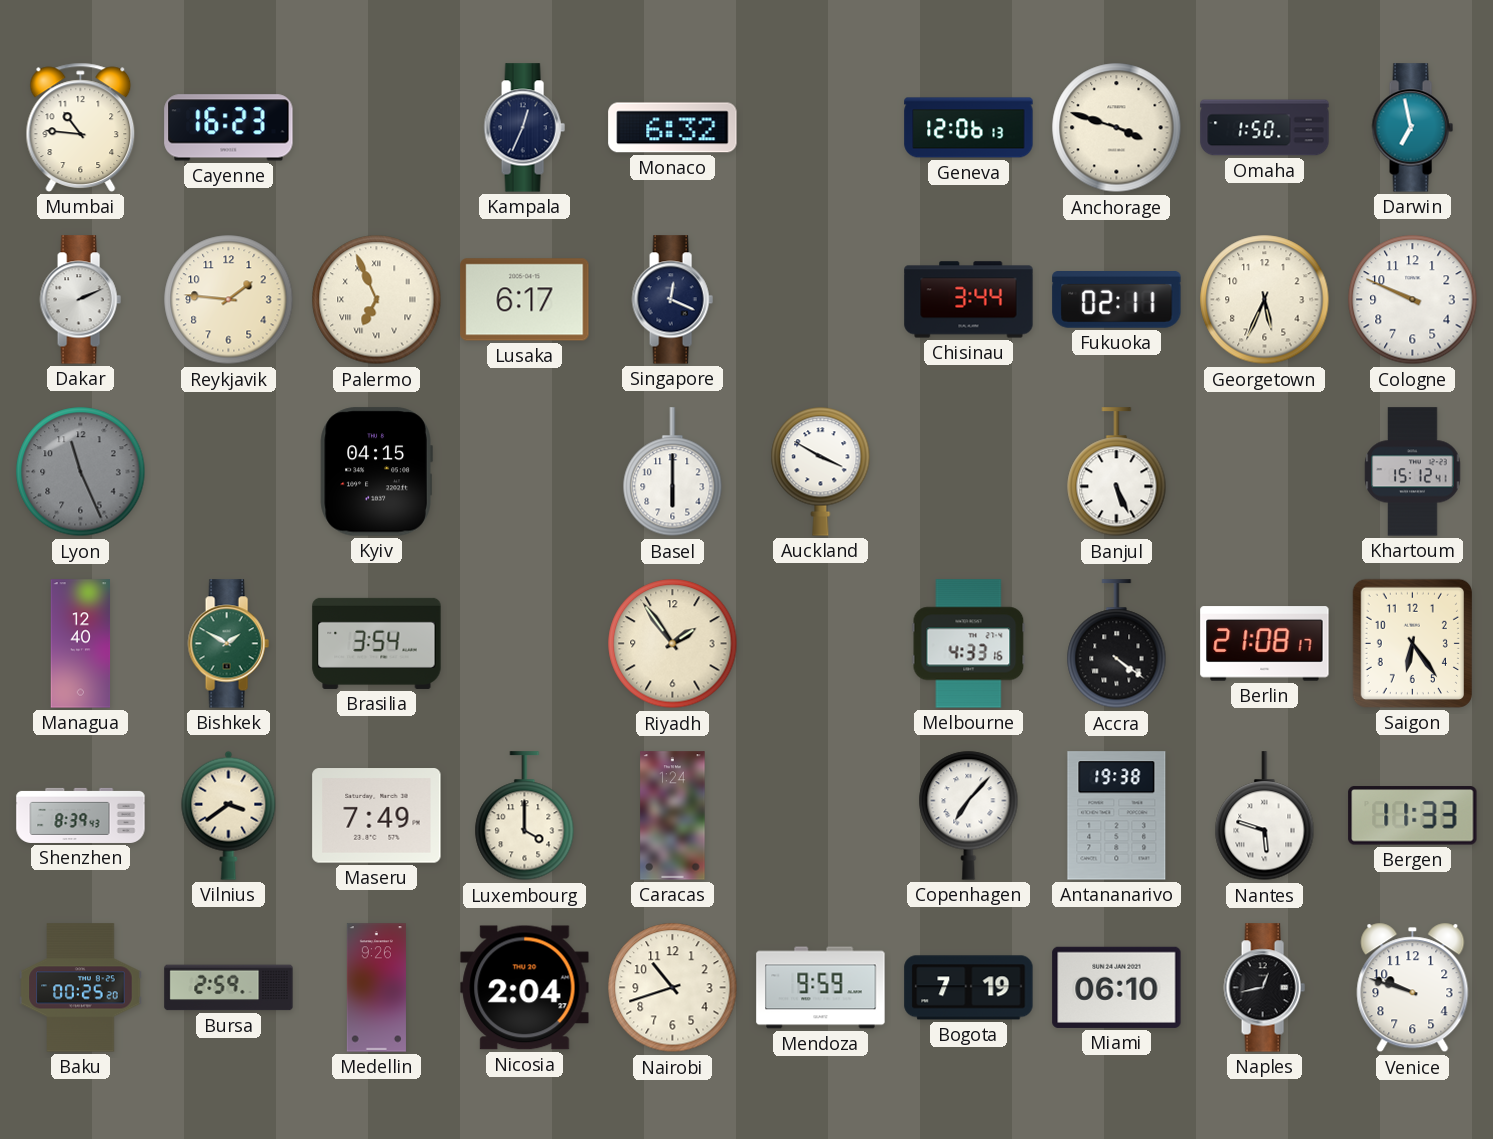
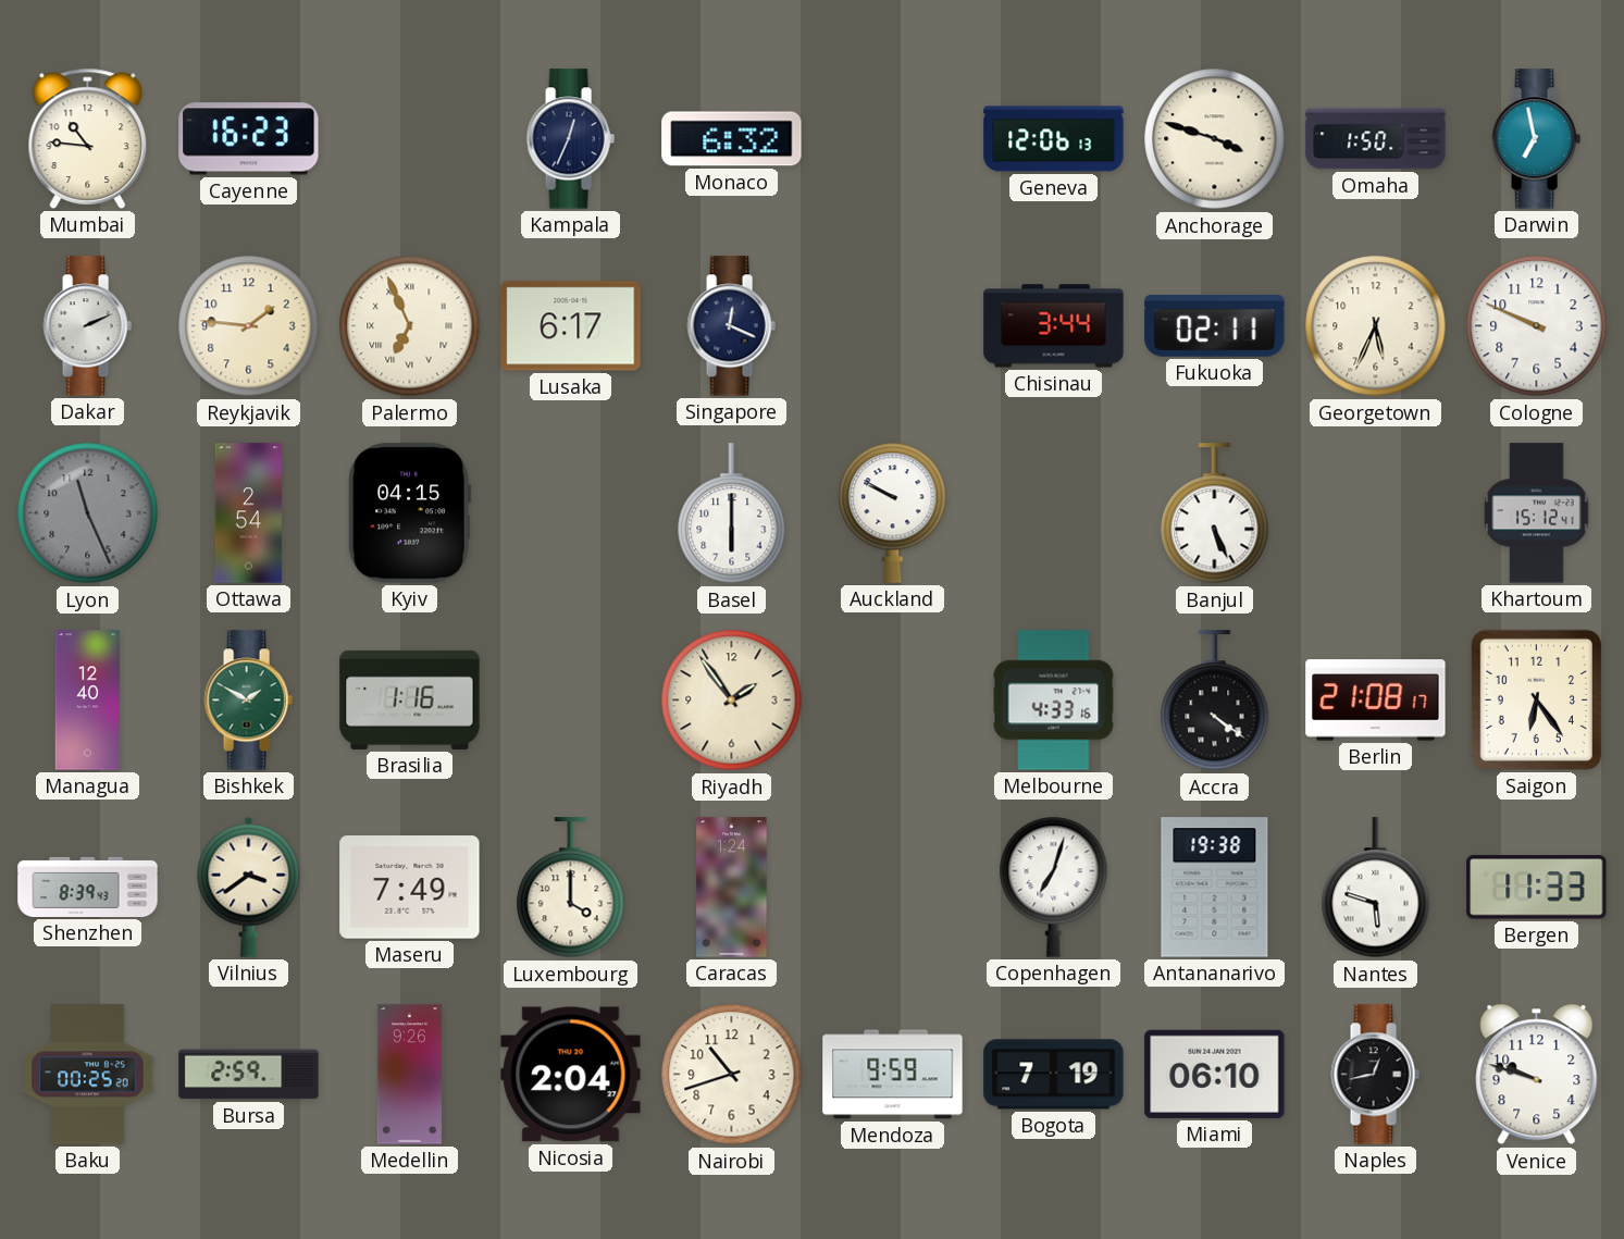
Ottawa: none -> 2:54
Auckland: 3:50 -> 9:50
Brasilia: 3:54 -> 1:16
Copenhagen: 7:07 -> 7:03
